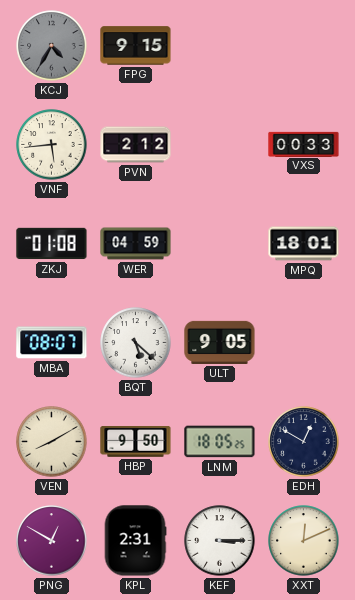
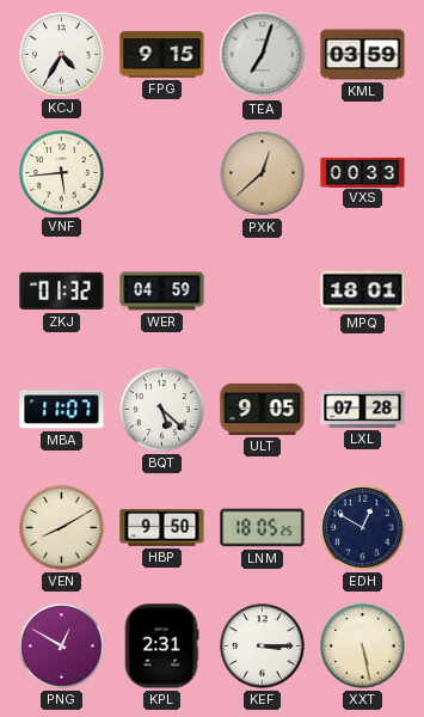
KCJ dial: grey -> white
TEA: none -> 7:03
KML: none -> 03:59
PVN: 2:12 -> none
PXK: none -> 12:38
ZKJ: 01:08 -> 01:32
MBA: 08:07 -> 11:07
LXL: none -> 07:28
XXT: 12:11 -> 5:28
